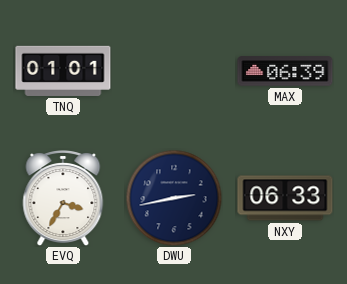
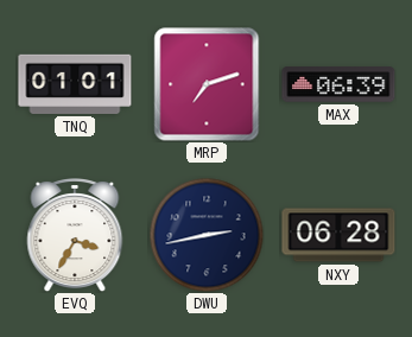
MRP: none -> 7:12
NXY: 06:33 -> 06:28
